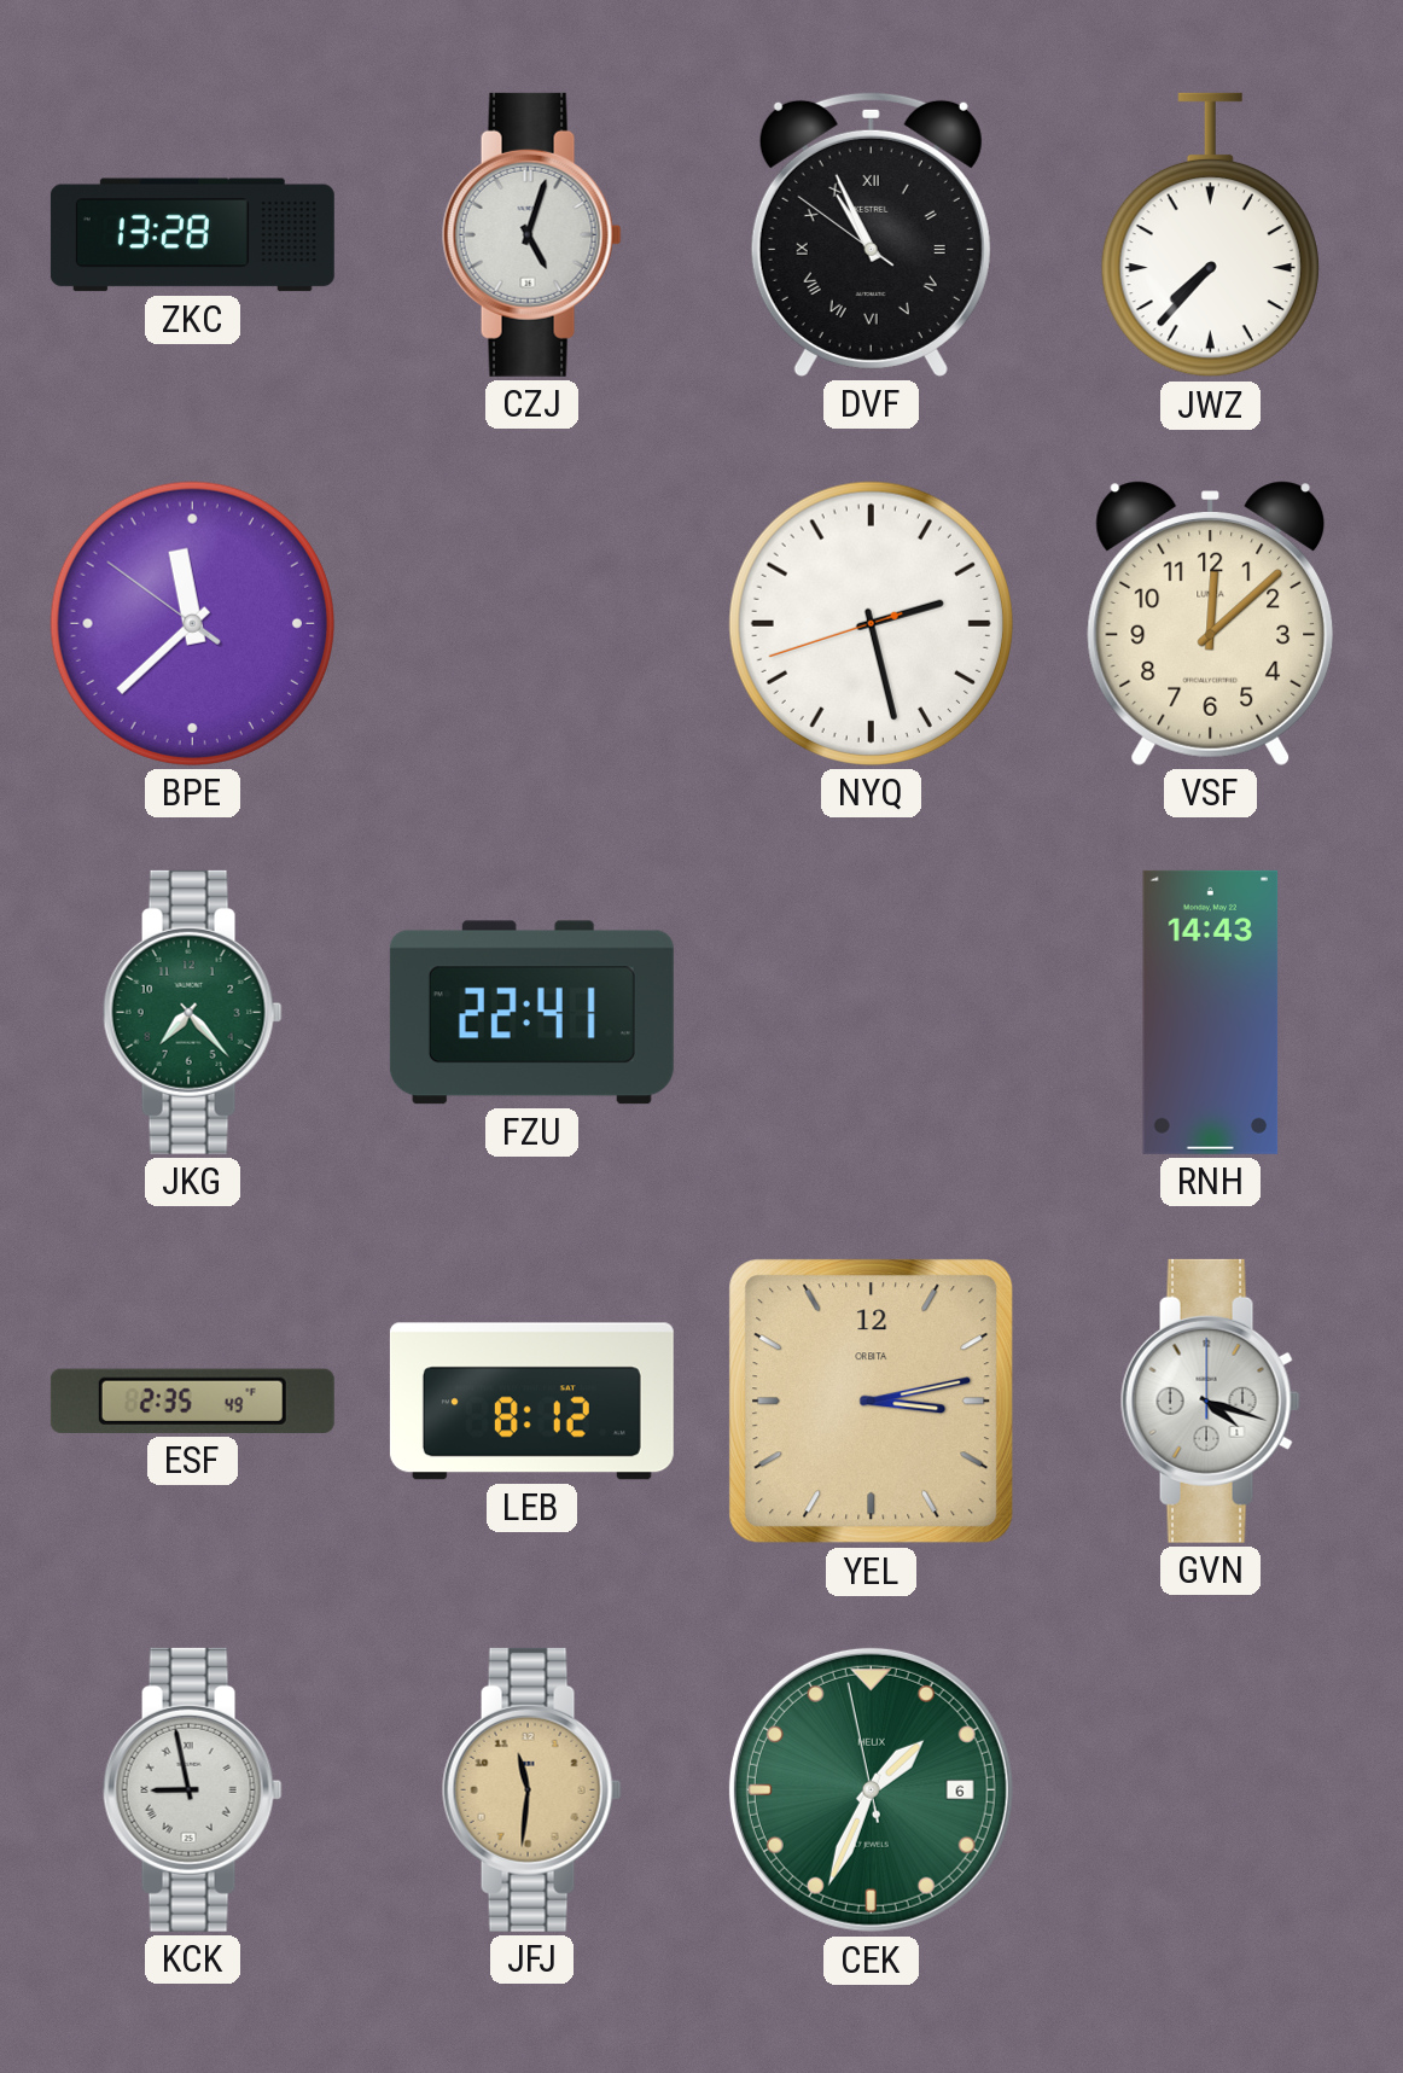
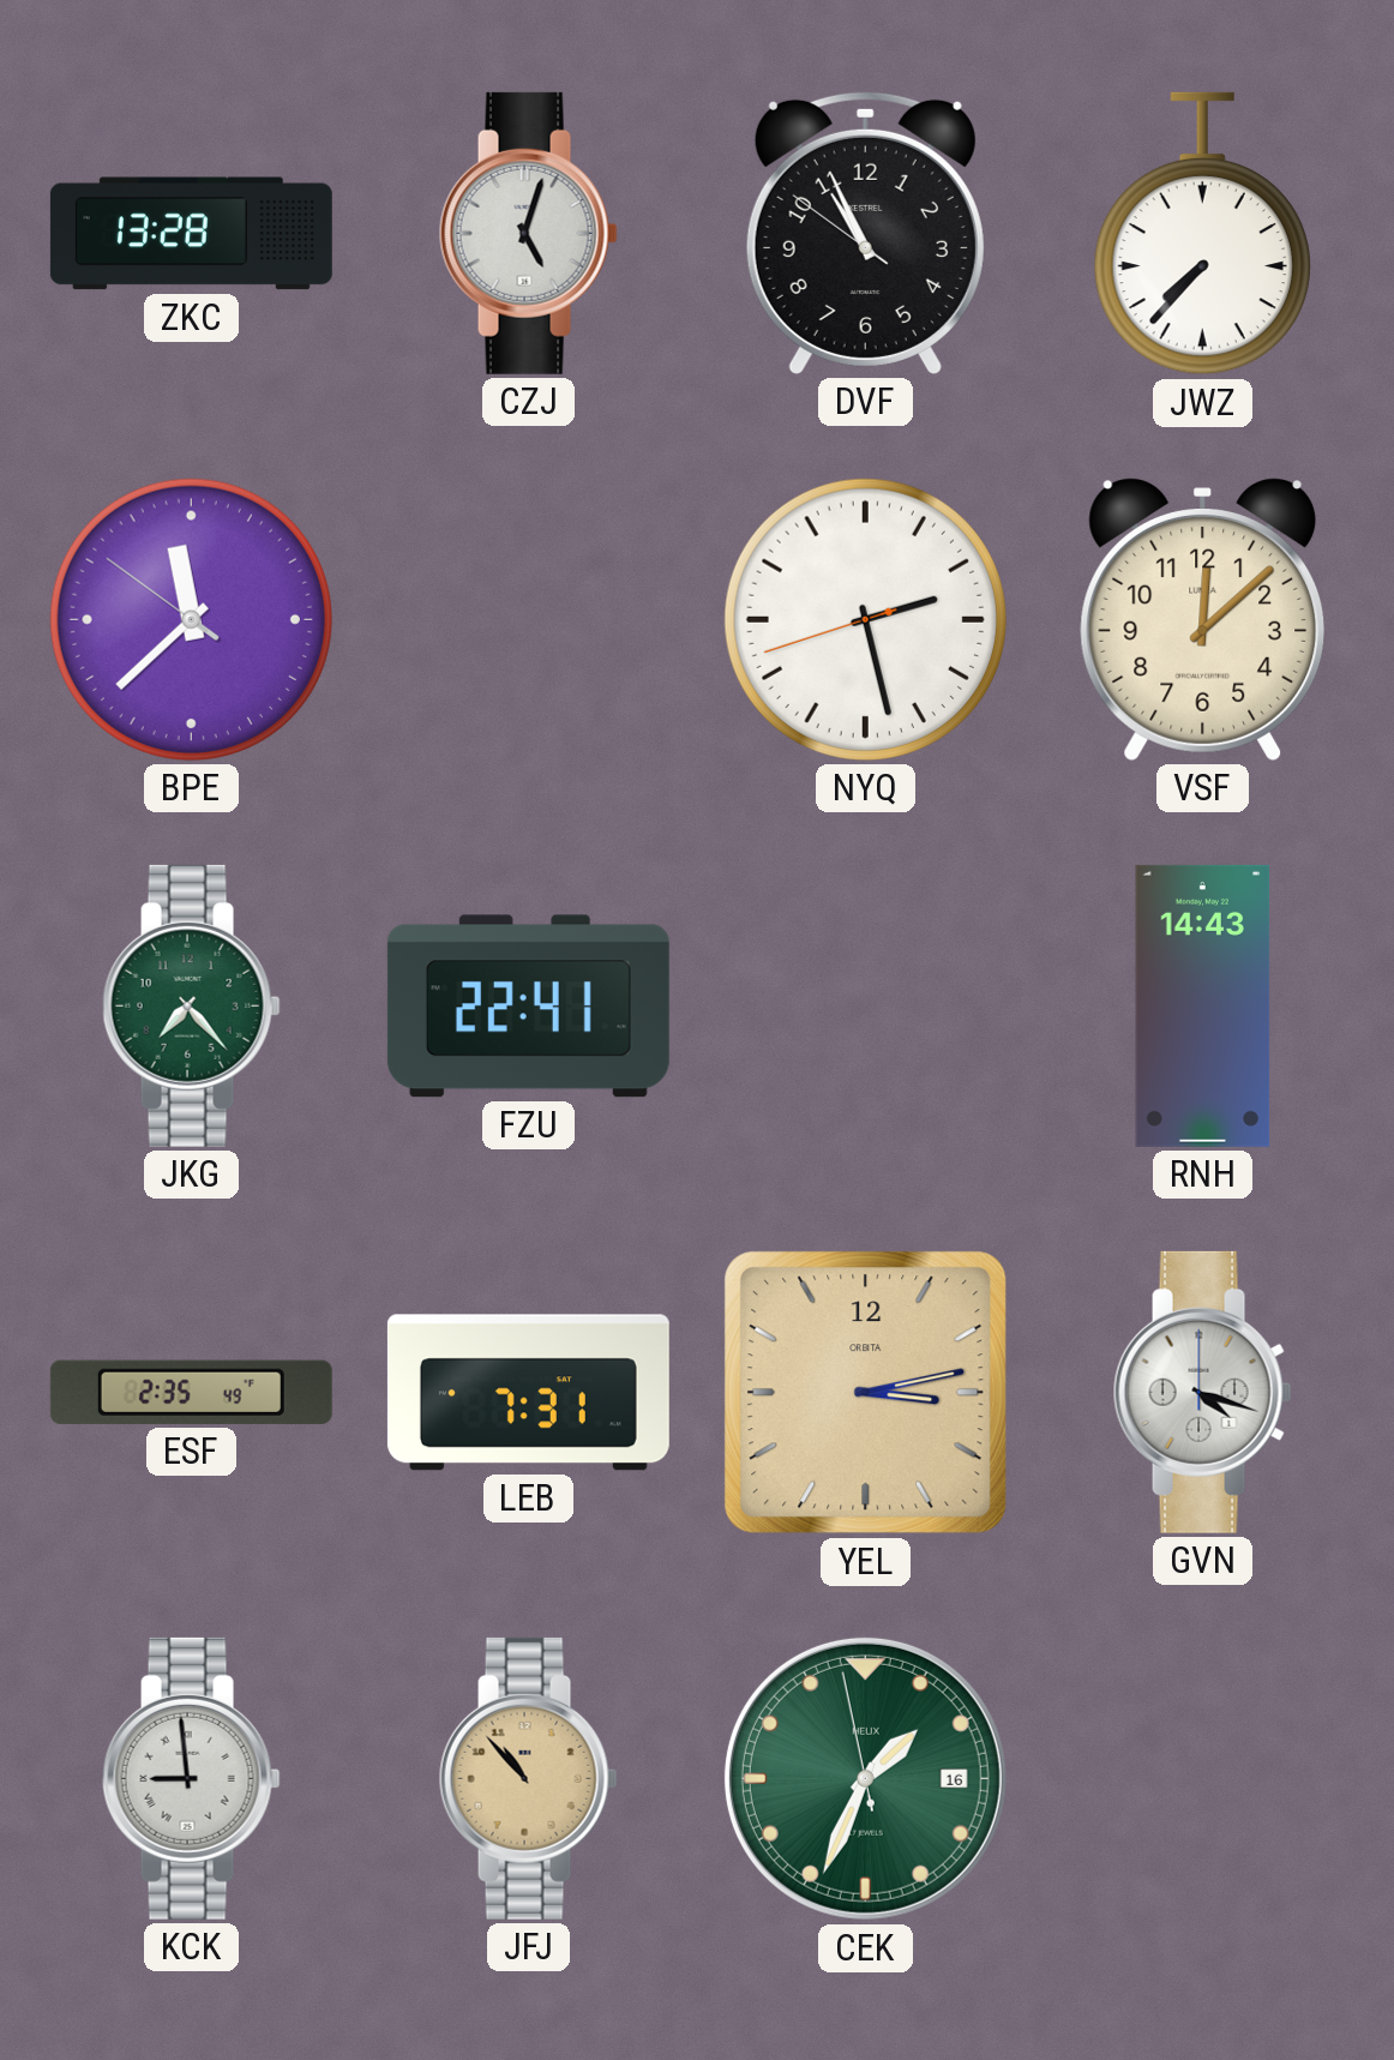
DVF numerals: Roman -> Arabic
LEB: 8:12 -> 7:31
KCK: 8:58 -> 8:59
JFJ: 11:31 -> 10:53
CEK date: 6 -> 16
